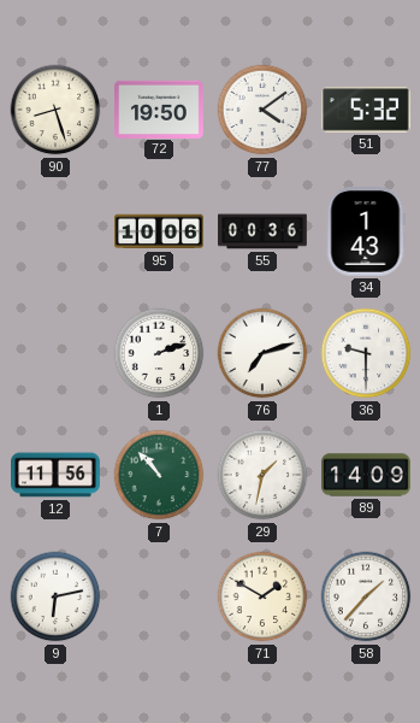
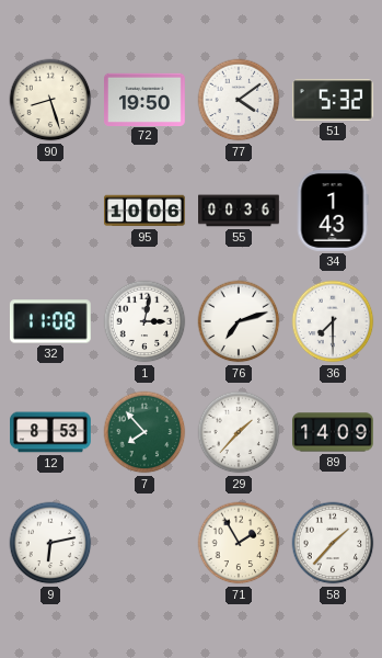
32: none -> 11:08
1: 2:12 -> 3:02
36: 9:30 -> 7:30
12: 11:56 -> 8:53
7: 10:53 -> 7:53
29: 1:32 -> 1:37
71: 1:50 -> 1:55
